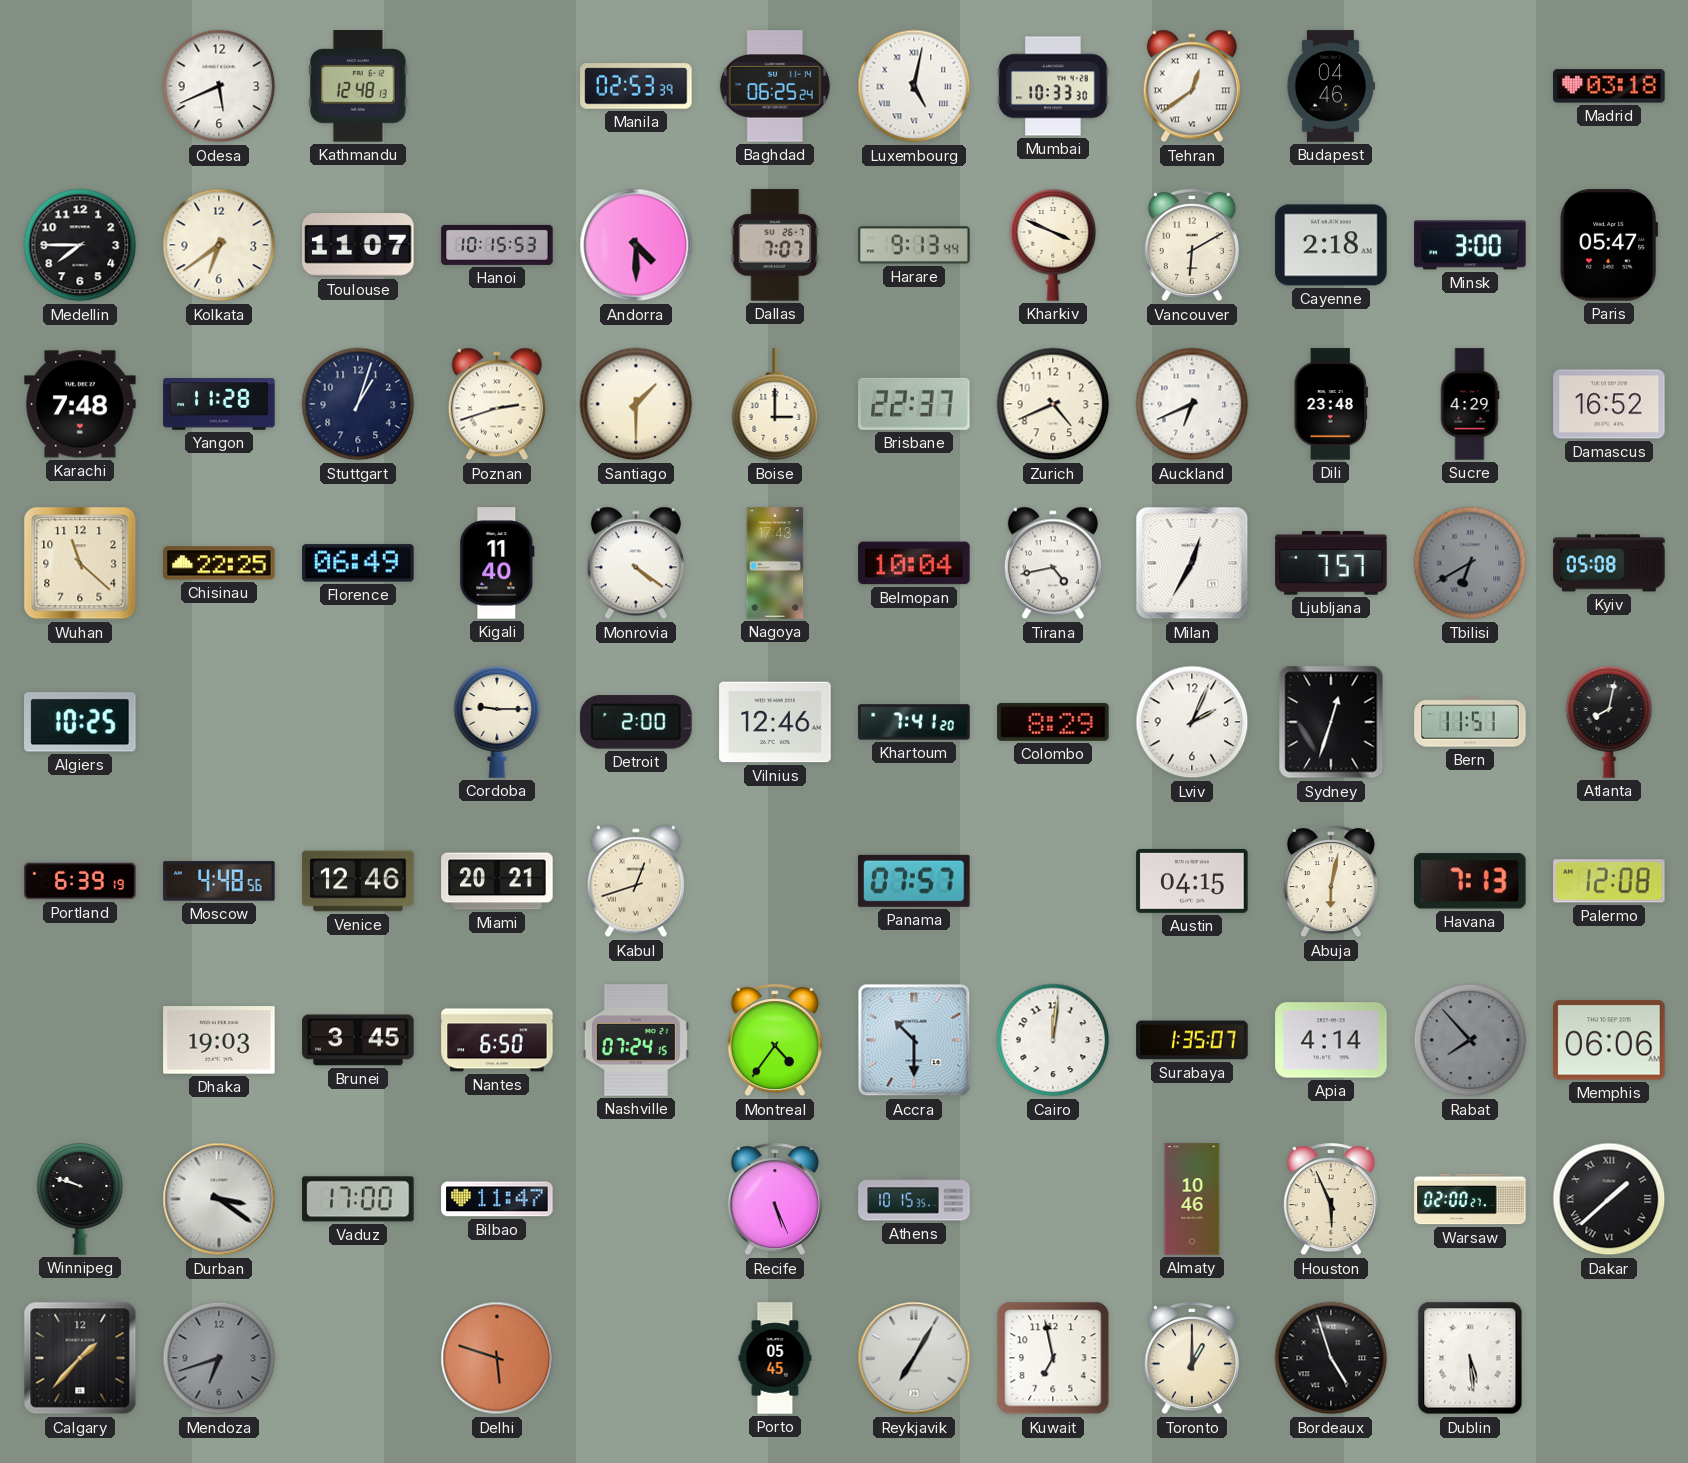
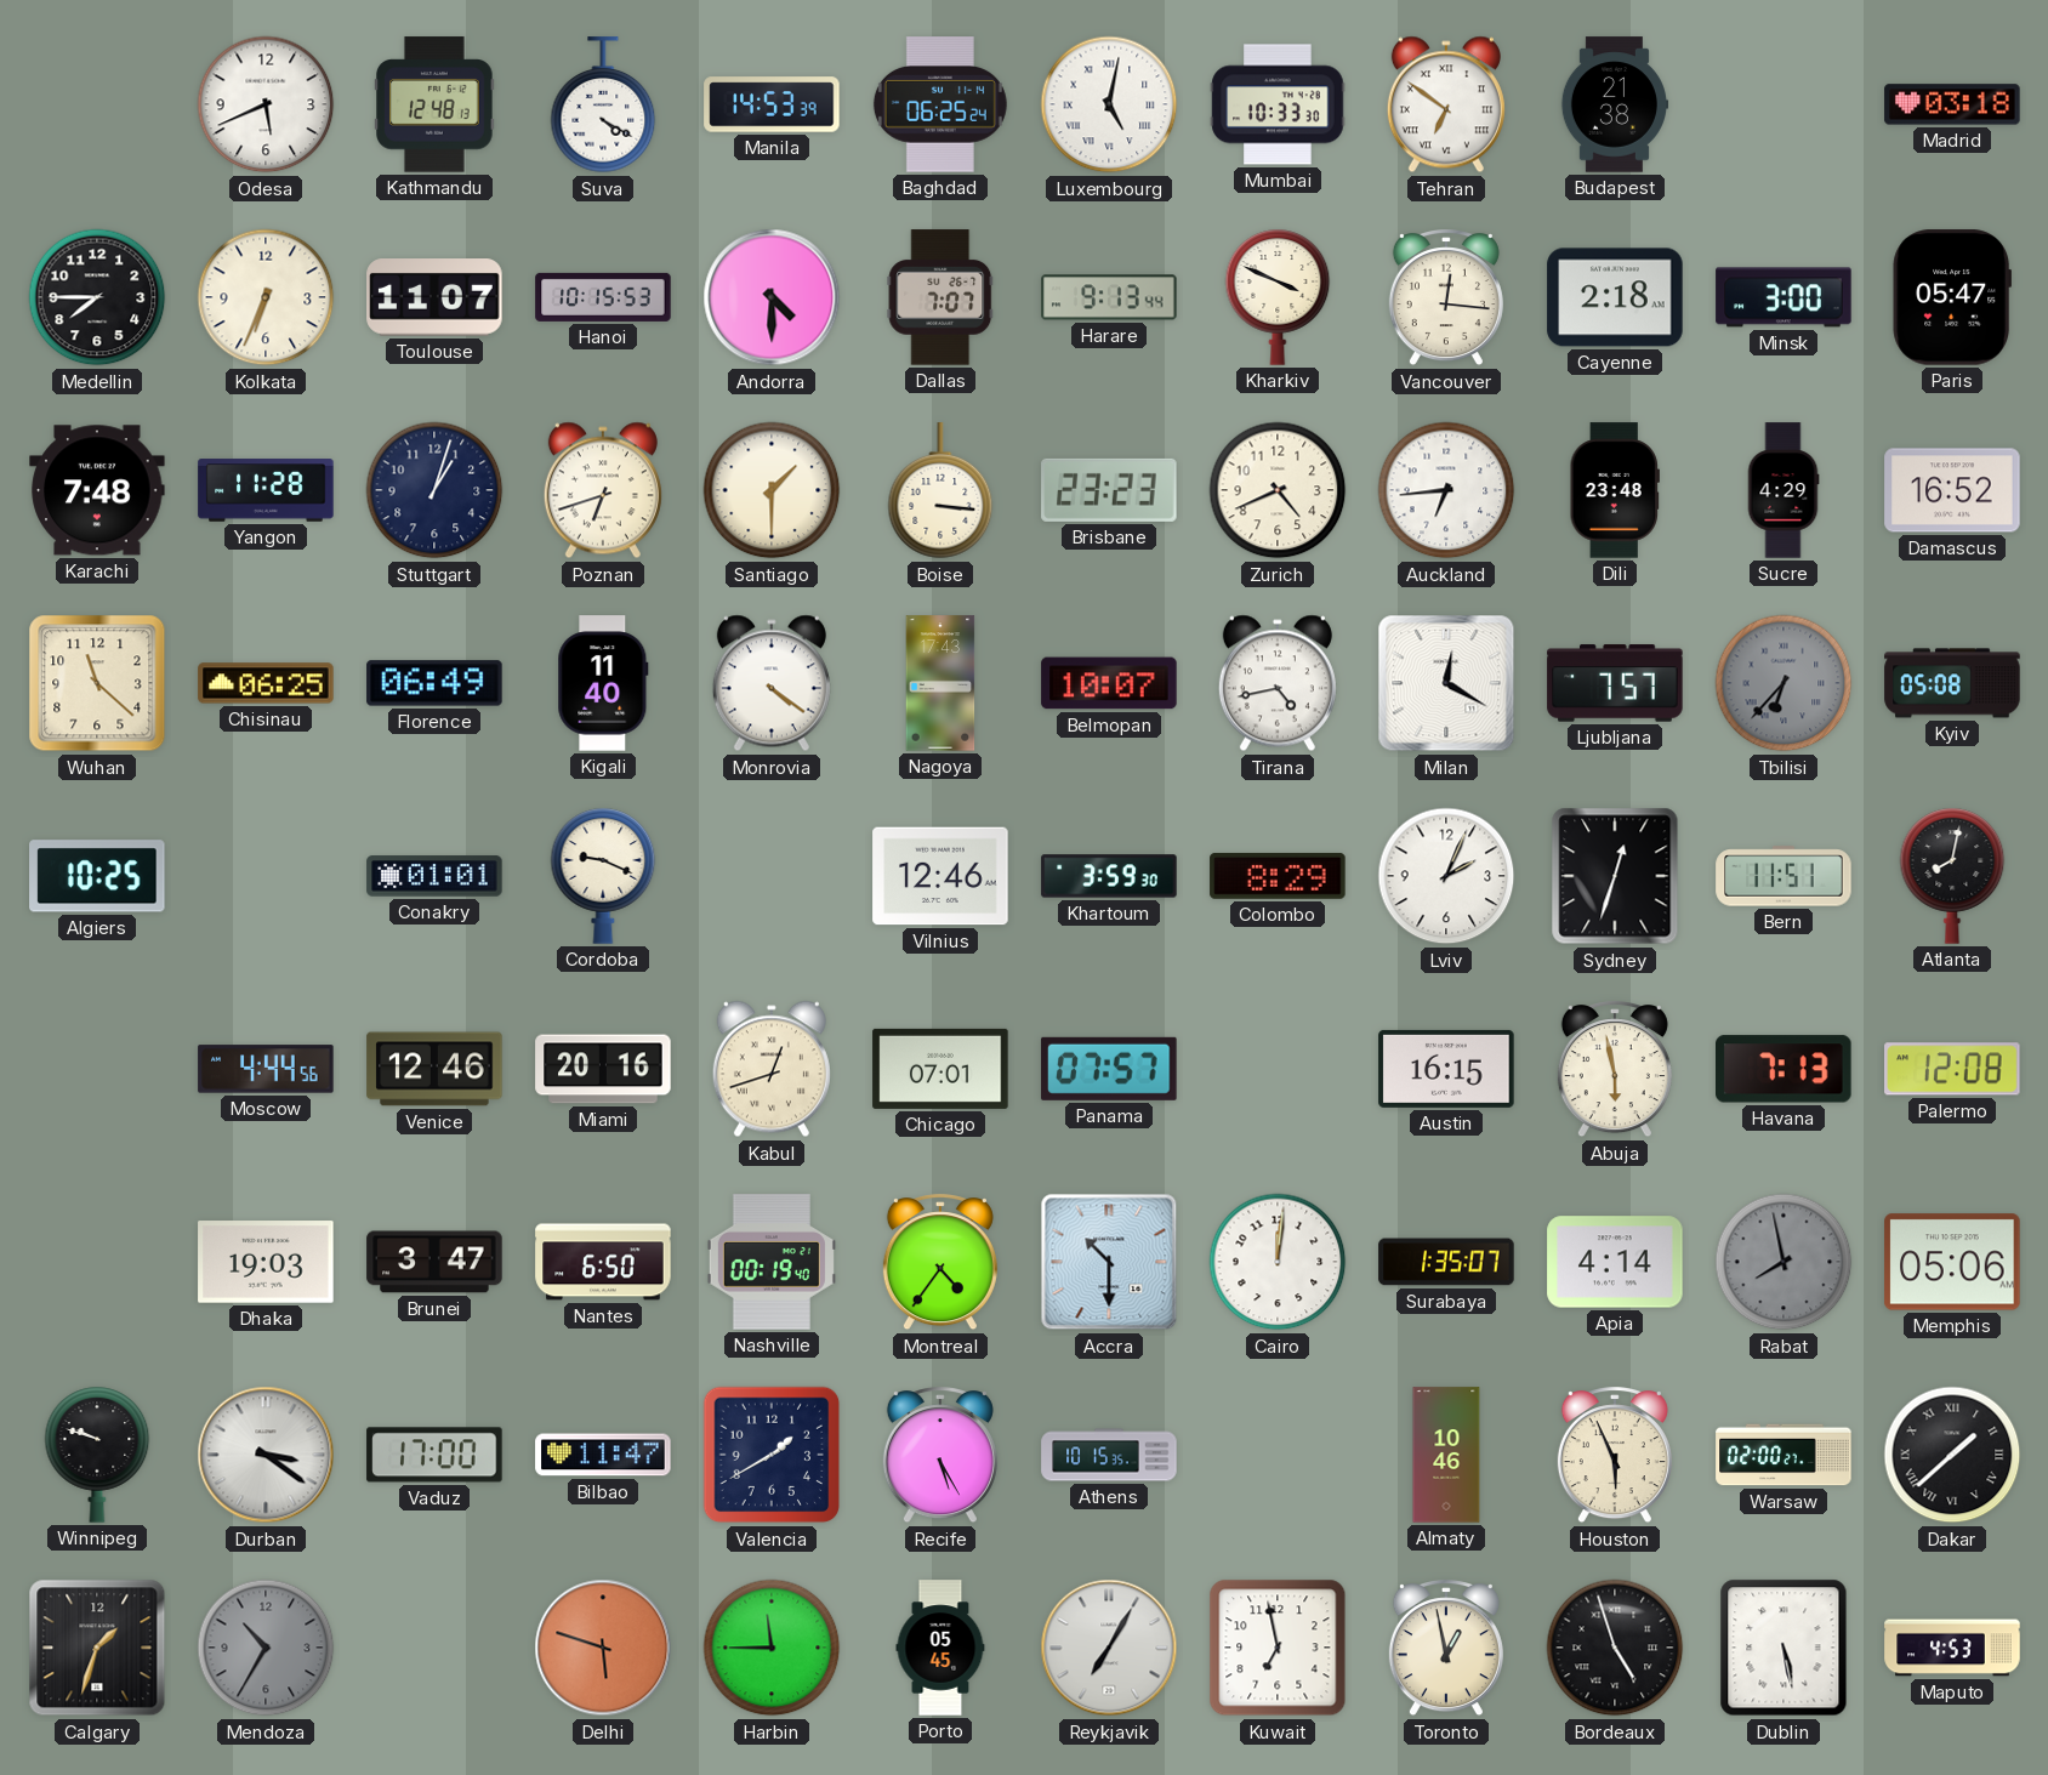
Suva: none -> 4:20
Manila: 02:53 -> 14:53
Tehran: 12:39 -> 6:51
Budapest: 04:46 -> 21:38
Kolkata: 6:39 -> 6:34
Vancouver: 6:10 -> 12:16
Poznan: 2:42 -> 6:42
Boise: 3:00 -> 3:16
Brisbane: 22:37 -> 23:23
Auckland: 6:41 -> 6:44
Chisinau: 22:25 -> 06:25
Belmopan: 10:04 -> 10:07
Milan: 12:35 -> 12:20
Tbilisi: 6:40 -> 6:37
Conakry: none -> 01:01
Cordoba: 9:15 -> 9:19
Detroit: 2:00 -> none
Khartoum: 7:41 -> 3:59
Portland: 6:39 -> none
Moscow: 4:48 -> 4:44
Miami: 20:21 -> 20:16
Chicago: none -> 07:01
Austin: 04:15 -> 16:15
Abuja: 6:02 -> 5:58
Brunei: 3:45 -> 3:47
Nashville: 07:24 -> 00:19
Rabat: 7:53 -> 7:58
Memphis: 06:06 -> 05:06
Valencia: none -> 1:40
Recife: 5:26 -> 5:25
Calgary: 1:37 -> 1:33
Mendoza: 6:42 -> 10:35
Harbin: none -> 11:45
Toronto: 1:00 -> 12:58
Dublin: 5:29 -> 5:28
Maputo: none -> 4:53
